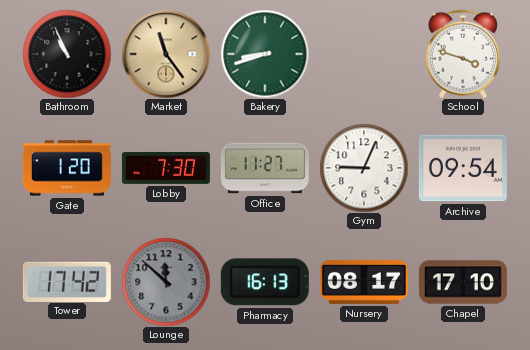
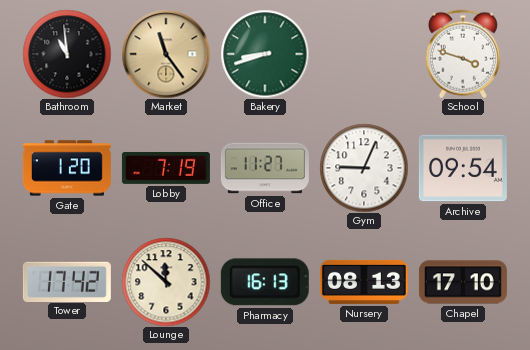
Bathroom: 10:56 -> 10:59
Lobby: 7:30 -> 7:19
Lounge dial: grey -> cream
Nursery: 08:17 -> 08:13
